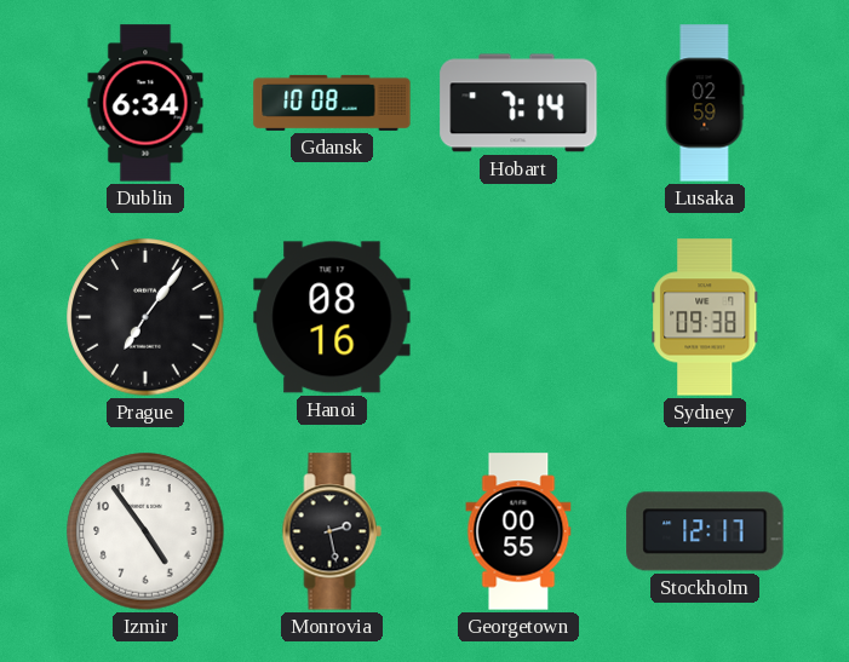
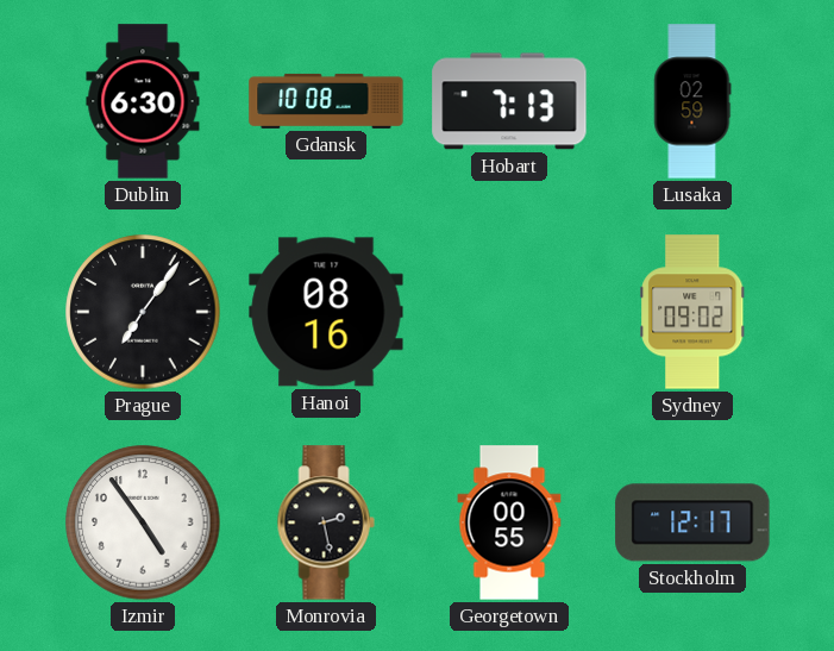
Dublin: 6:34 -> 6:30
Hobart: 7:14 -> 7:13
Sydney: 09:38 -> 09:02
